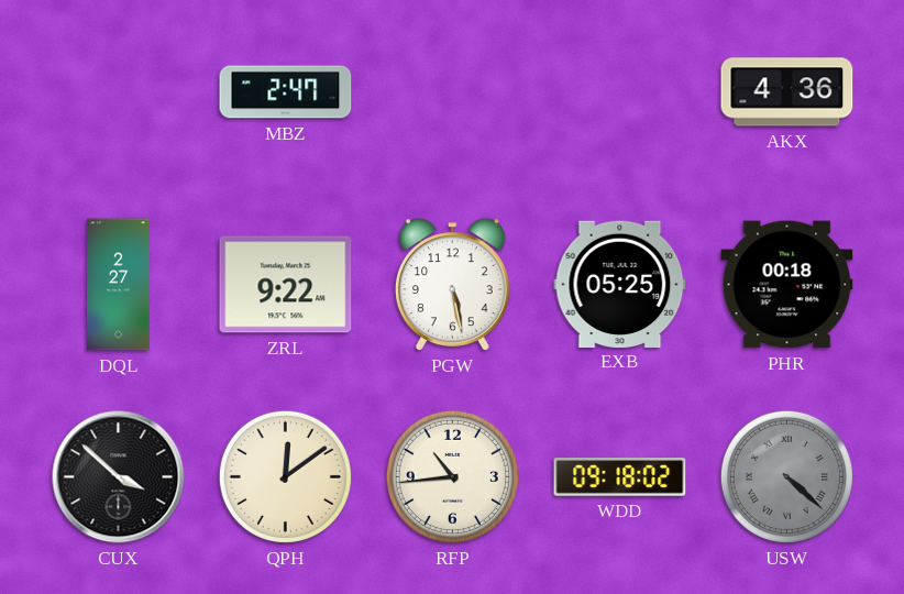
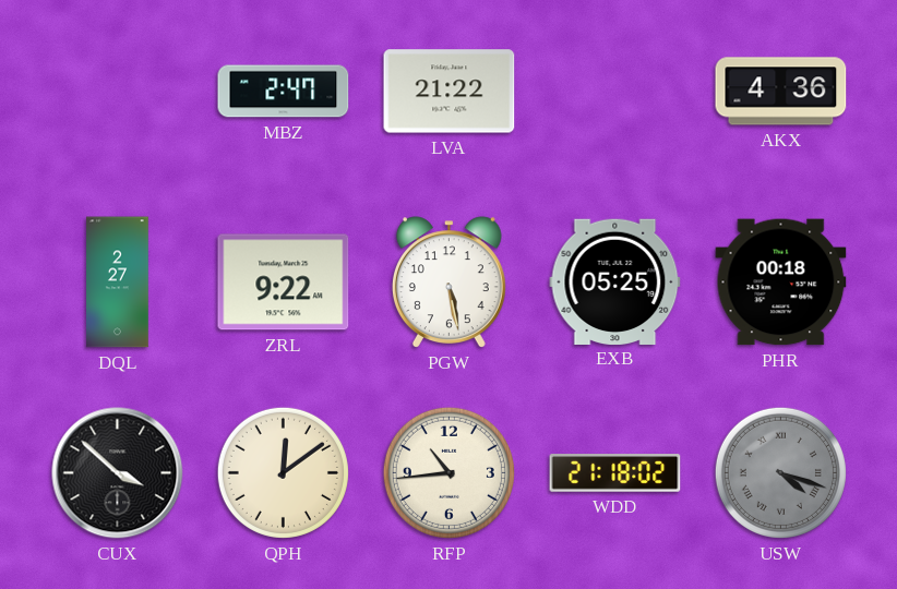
LVA: none -> 21:22
WDD: 09:18 -> 21:18
USW: 4:22 -> 4:18
